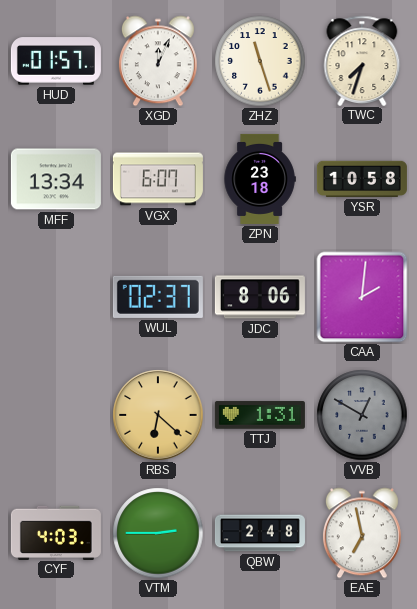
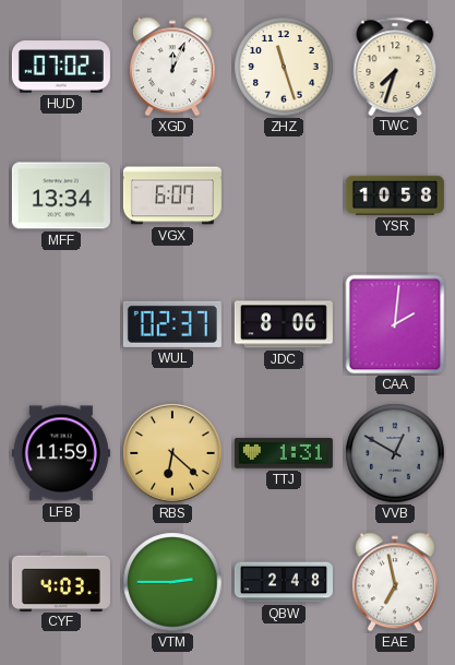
HUD: 01:57 -> 07:02
ZPN: 23:18 -> none
LFB: none -> 11:59
